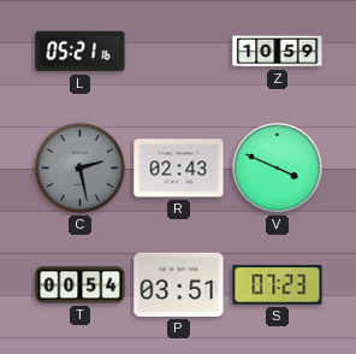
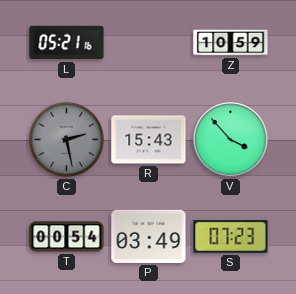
R: 02:43 -> 15:43
V: 3:49 -> 3:53
P: 03:51 -> 03:49
